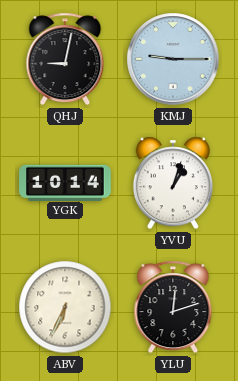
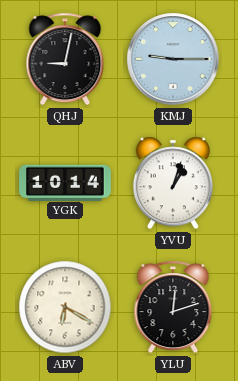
ABV: 6:34 -> 6:20
